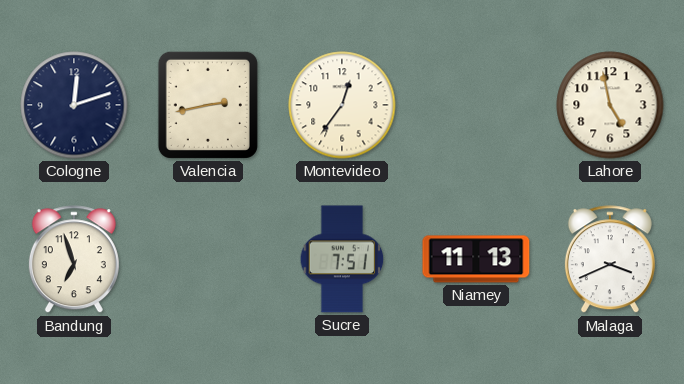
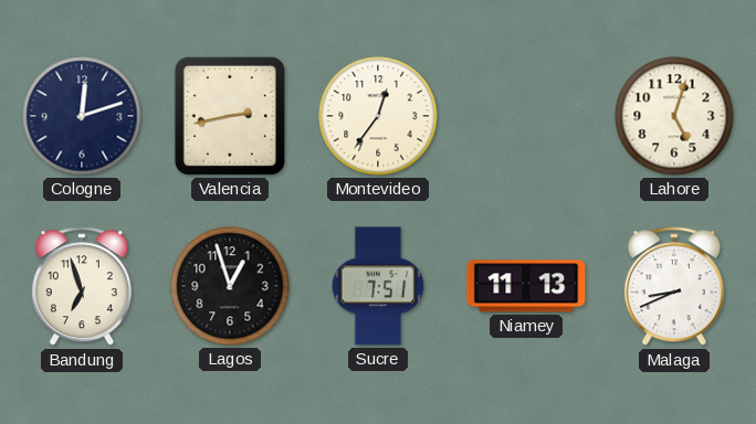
Lahore: 4:58 -> 5:03
Lagos: none -> 12:57
Malaga: 3:41 -> 8:41
